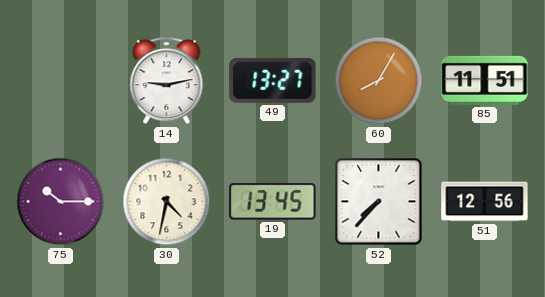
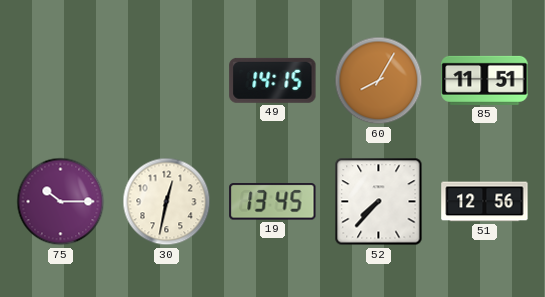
14: 9:13 -> none
49: 13:27 -> 14:15
30: 4:32 -> 12:32
